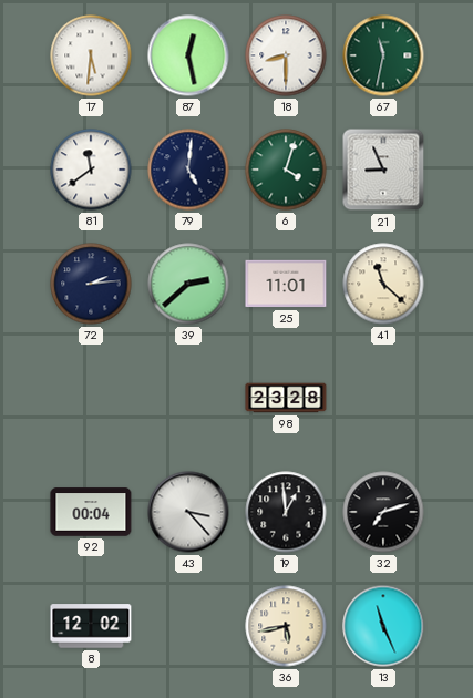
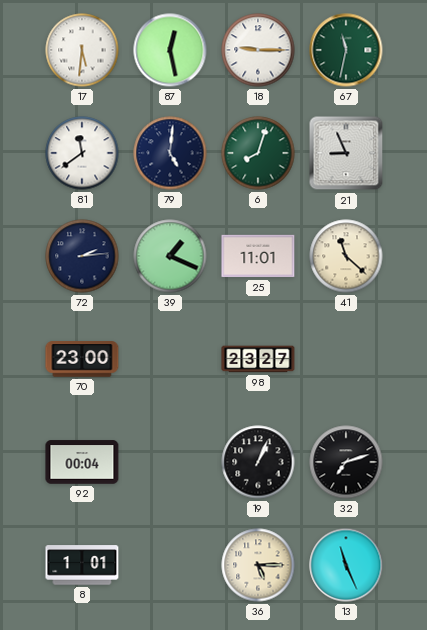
18: 8:30 -> 9:15
6: 4:03 -> 8:03
39: 2:38 -> 1:19
70: none -> 23:00
98: 23:28 -> 23:27
43: 3:23 -> none
19: 12:59 -> 1:04
8: 12:02 -> 1:01
36: 5:43 -> 5:15
